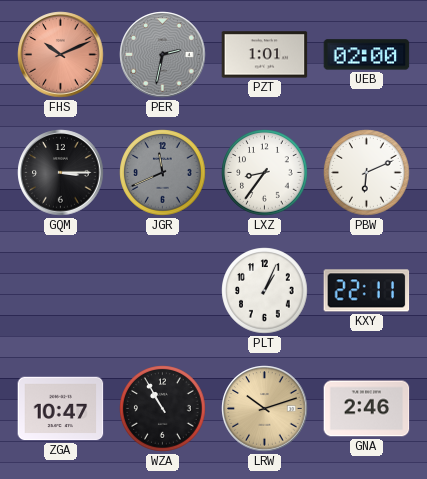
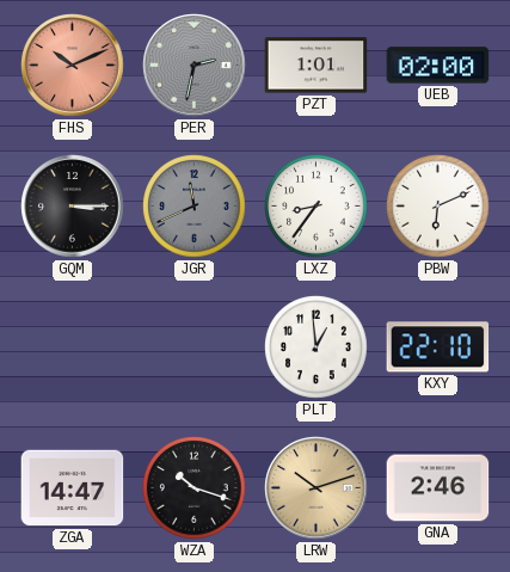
PLT: 1:04 -> 12:59
KXY: 22:11 -> 22:10
ZGA: 10:47 -> 14:47
WZA: 10:55 -> 10:18
